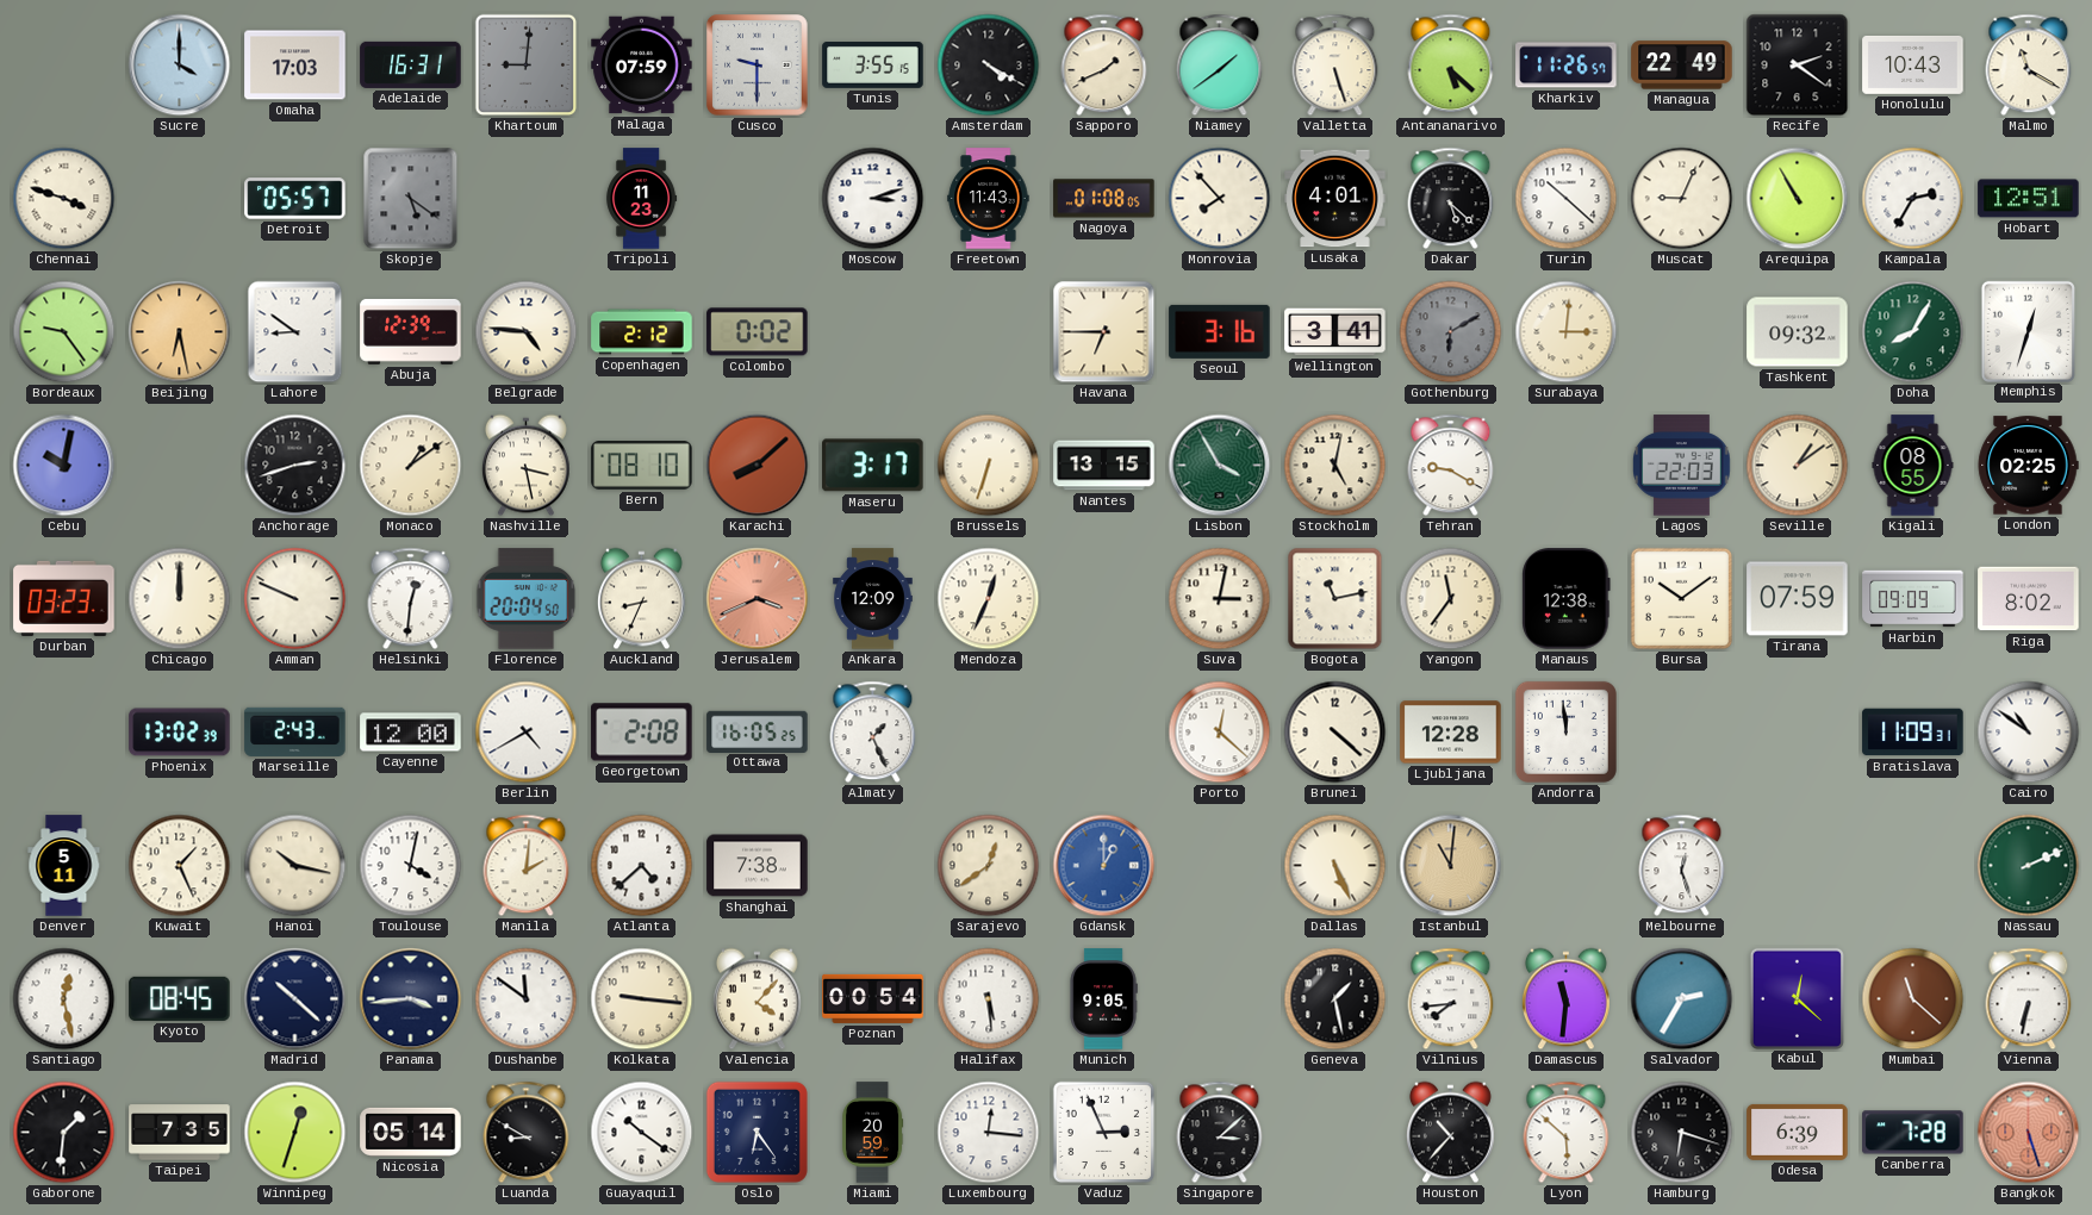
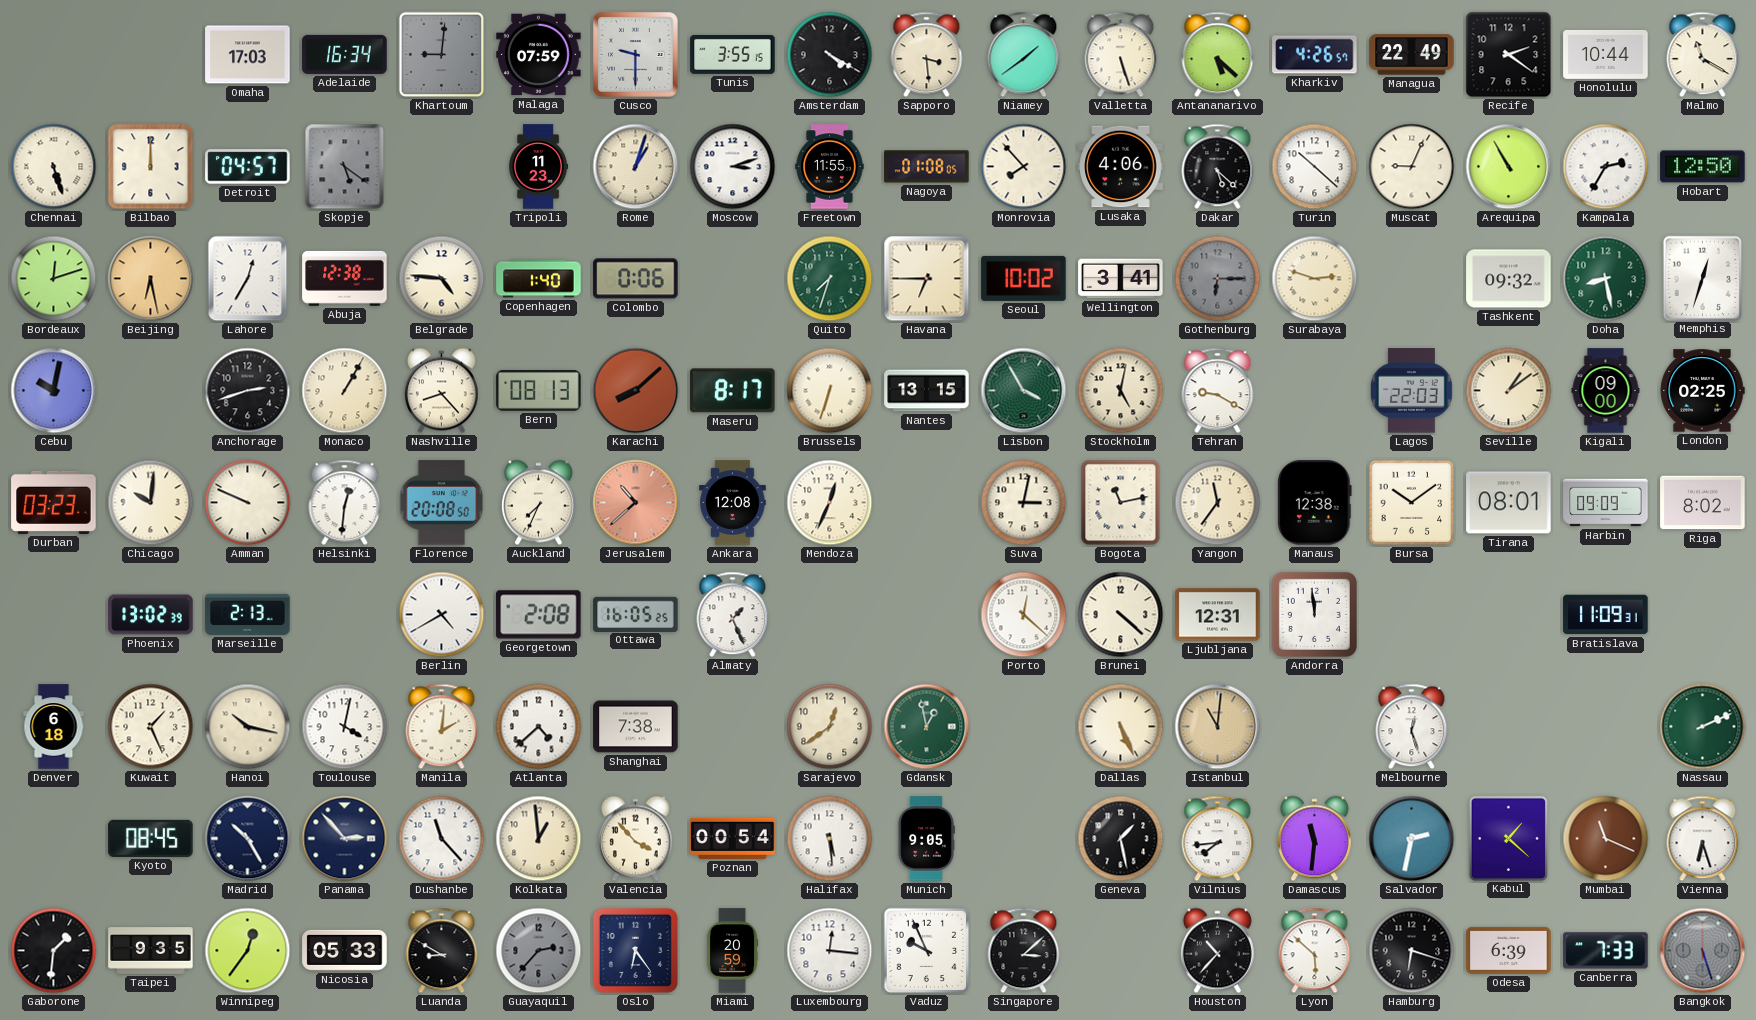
Sucre: 4:00 -> none
Adelaide: 16:31 -> 16:34
Sapporo: 1:41 -> 3:29
Kharkiv: 11:26 -> 4:26
Honolulu: 10:43 -> 10:44
Chennai: 3:48 -> 5:27
Bilbao: none -> 12:00
Detroit: 05:57 -> 04:57
Rome: none -> 1:03
Freetown: 11:43 -> 11:55
Lusaka: 4:01 -> 4:06
Hobart: 12:51 -> 12:50
Bordeaux: 9:24 -> 12:12
Lahore: 8:51 -> 12:35
Abuja: 12:39 -> 12:38
Copenhagen: 2:12 -> 1:40
Colombo: 0:02 -> 0:06
Quito: none -> 7:33
Seoul: 3:16 -> 10:02
Gothenburg: 6:10 -> 6:15
Surabaya: 3:01 -> 2:48
Doha: 8:05 -> 8:28
Monaco: 1:09 -> 1:05
Nashville: 3:28 -> 8:23
Bern: 08:10 -> 08:13
Maseru: 3:17 -> 8:17
Kigali: 08:55 -> 09:00
Chicago: 12:00 -> 10:01
Florence: 20:04 -> 20:08
Auckland: 8:34 -> 7:34
Jerusalem: 3:41 -> 10:38
Ankara: 12:09 -> 12:08
Tirana: 07:59 -> 08:01
Marseille: 2:43 -> 2:13
Cayenne: 12:00 -> none
Ljubljana: 12:28 -> 12:31
Cairo: 10:51 -> none
Denver: 5:11 -> 6:18
Gdansk: 1:00 -> 12:58
Gdansk dial: blue -> green
Santiago: 12:28 -> none
Madrid: 10:22 -> 10:25
Panama: 3:44 -> 2:53
Dushanbe: 11:51 -> 11:23
Kolkata: 9:16 -> 12:59
Valencia: 4:07 -> 3:53
Salvador: 2:35 -> 2:32
Kabul: 12:22 -> 1:22
Mumbai: 11:22 -> 11:19
Vienna: 6:32 -> 6:27
Taipei: 7:35 -> 9:35
Winnipeg: 12:33 -> 12:36
Nicosia: 05:14 -> 05:33
Guayaquil: 10:21 -> 2:37
Guayaquil dial: white -> grey
Vaduz: 2:56 -> 9:56
Canberra: 7:28 -> 7:33
Bangkok dial: salmon -> grey
